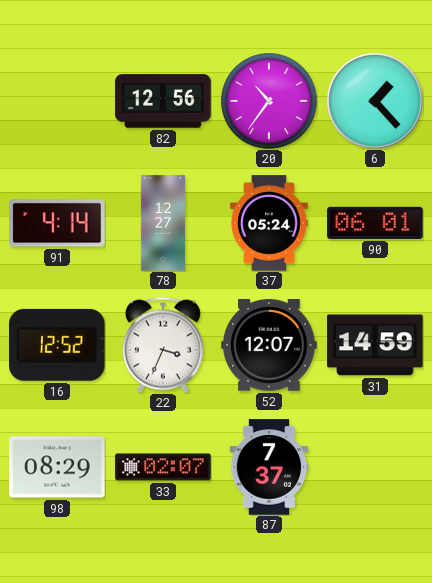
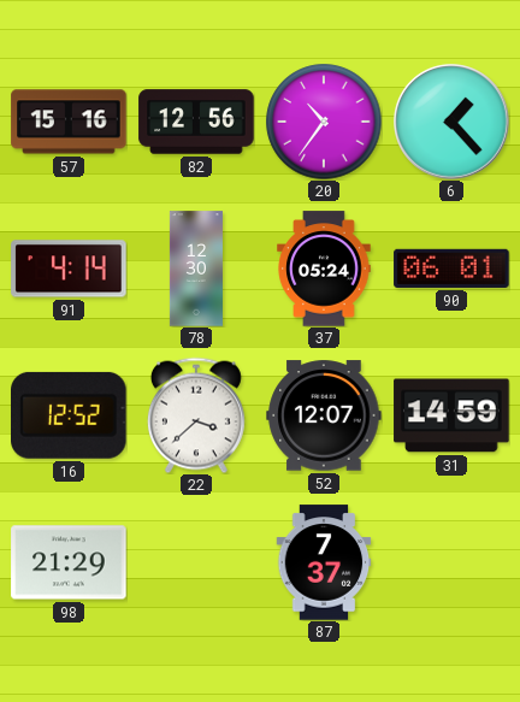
57: none -> 15:16
78: 12:27 -> 12:30
22: 3:34 -> 3:38
98: 08:29 -> 21:29
33: 02:07 -> none
